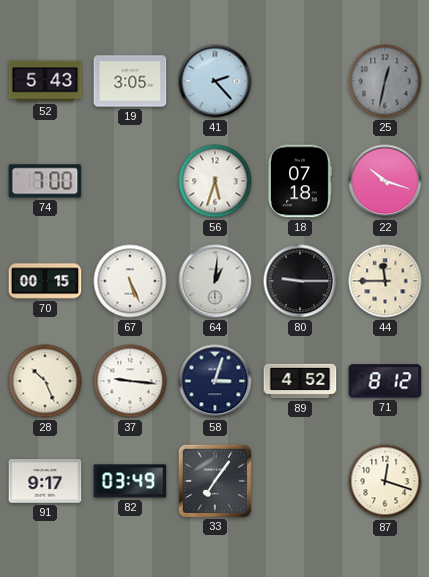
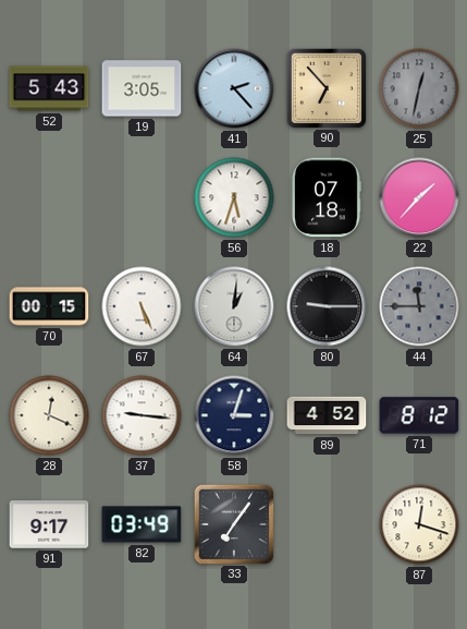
90: none -> 6:53
74: 7:00 -> none
22: 10:18 -> 1:37
44 dial: cream -> grey
28: 10:26 -> 12:19
